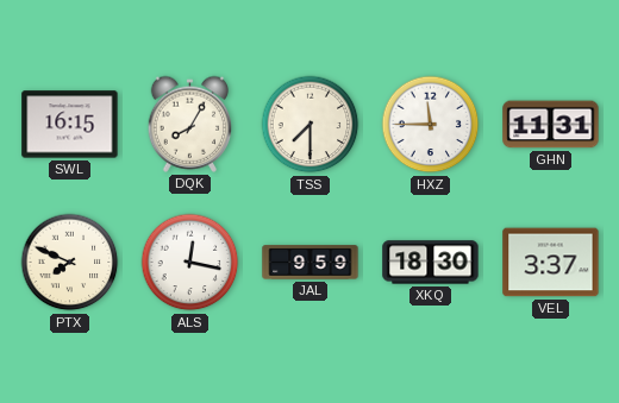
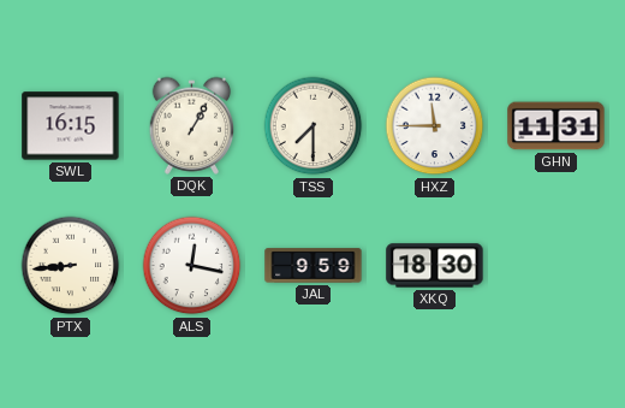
DQK: 8:05 -> 1:05
PTX: 7:49 -> 8:44
VEL: 3:37 -> none
